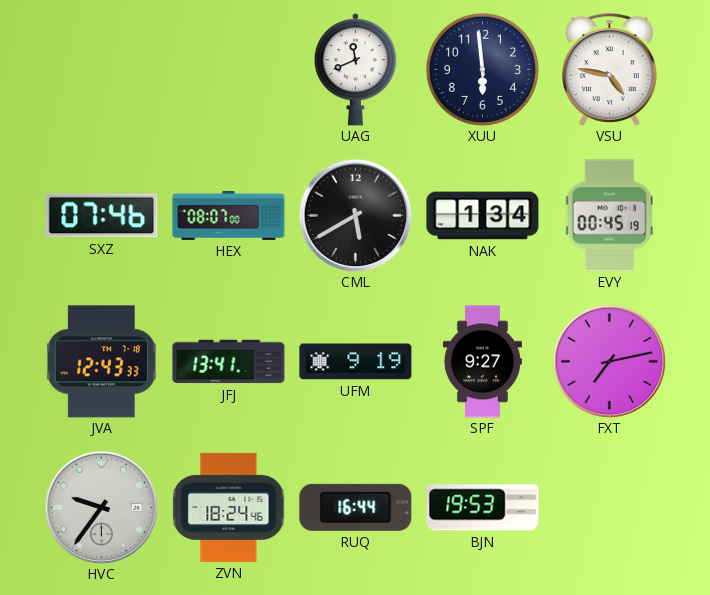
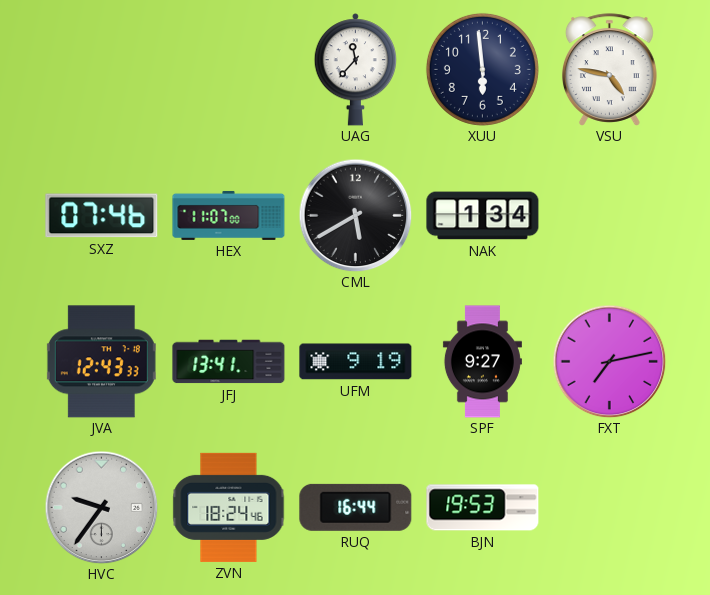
UAG: 11:41 -> 11:37
HEX: 08:07 -> 11:07
EVY: 00:45 -> none
